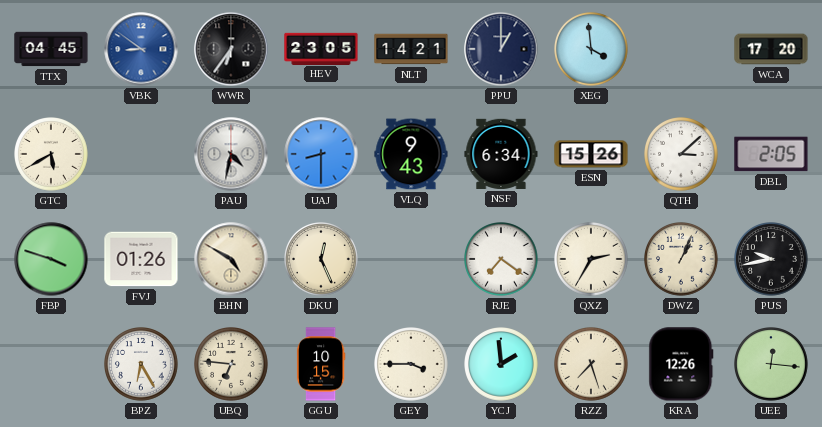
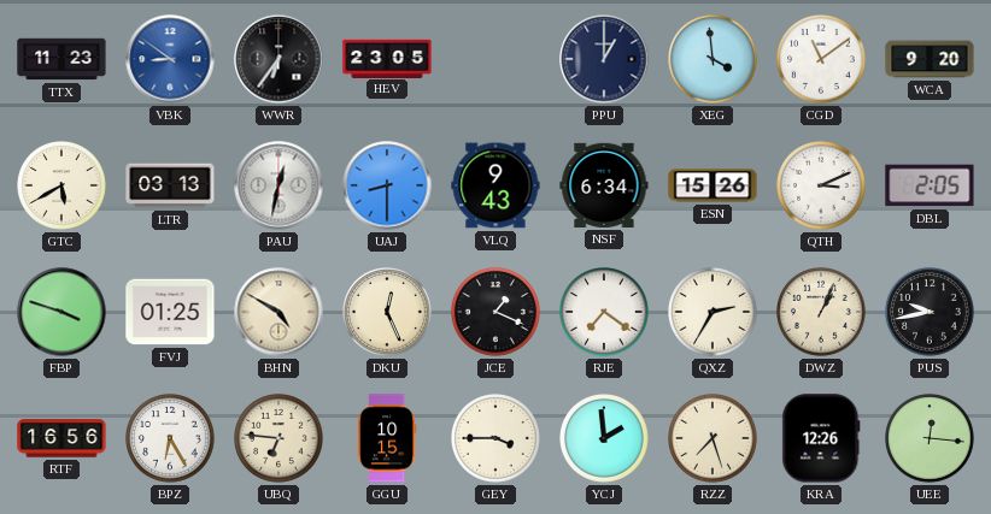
TTX: 04:45 -> 11:23
NLT: 14:21 -> none
CGD: none -> 11:09
WCA: 17:20 -> 9:20
LTR: none -> 03:13
PAU: 4:32 -> 12:32
QTH: 3:08 -> 3:11
FVJ: 01:26 -> 01:25
JCE: none -> 1:19
RTF: none -> 16:56
